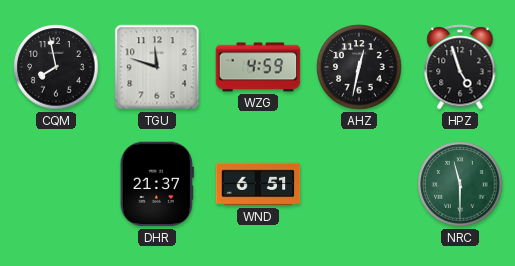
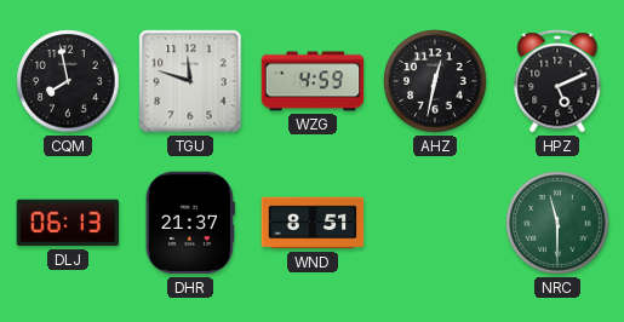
HPZ: 4:57 -> 5:11
DLJ: none -> 06:13
WND: 6:51 -> 8:51
